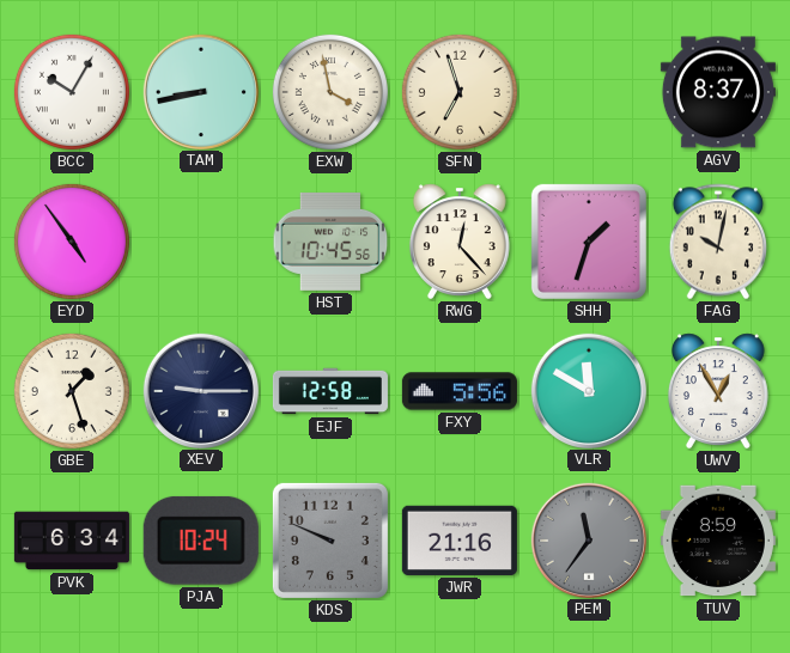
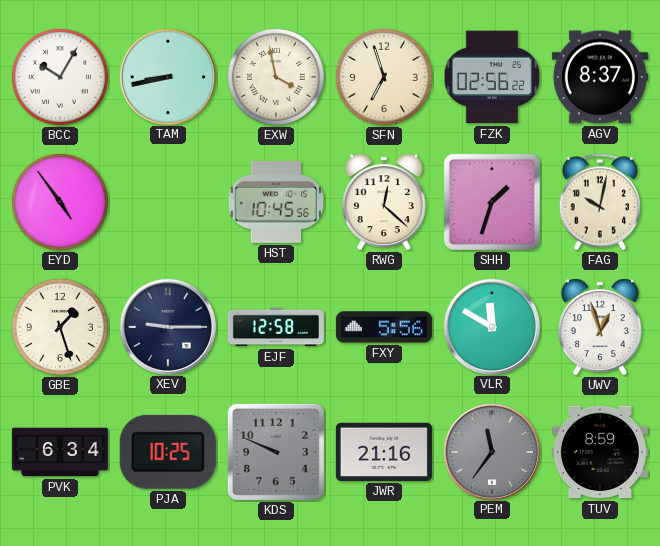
FZK: none -> 02:56
RWG: 12:23 -> 12:22
UWV: 12:55 -> 12:57
PJA: 10:24 -> 10:25
